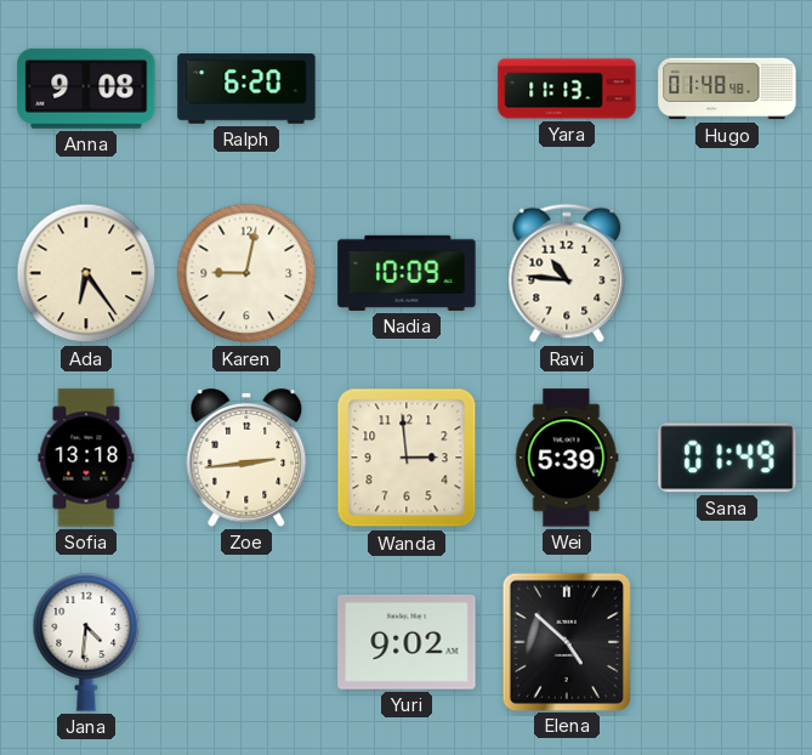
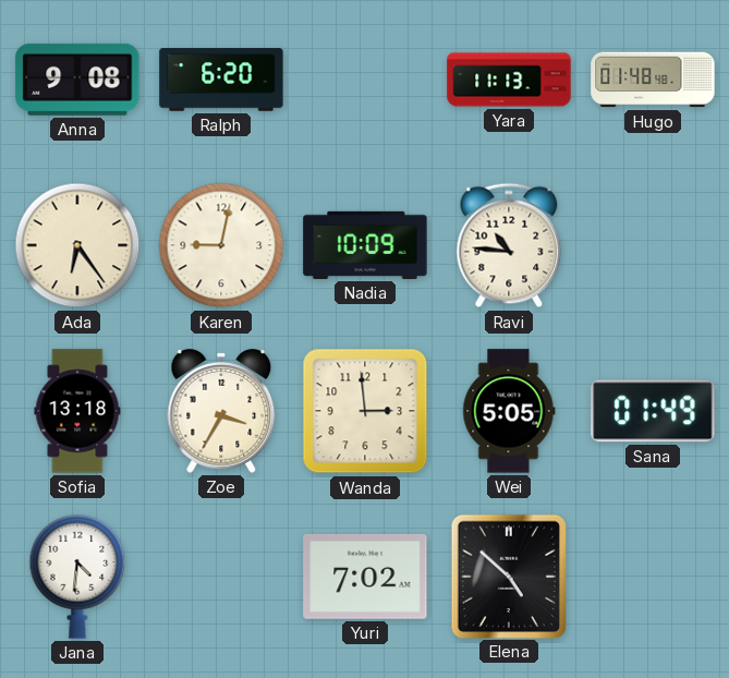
Zoe: 2:44 -> 3:35
Wei: 5:39 -> 5:05
Yuri: 9:02 -> 7:02
